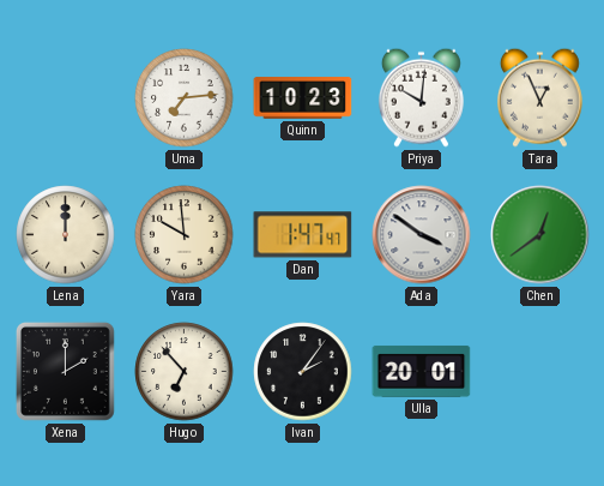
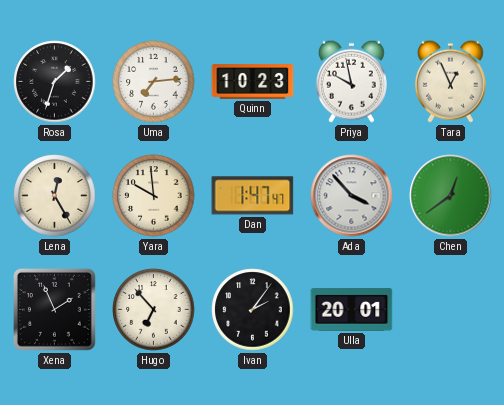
Rosa: none -> 1:33
Priya: 10:01 -> 9:58
Lena: 12:00 -> 12:25
Ada: 3:51 -> 3:53
Xena: 2:00 -> 1:56
